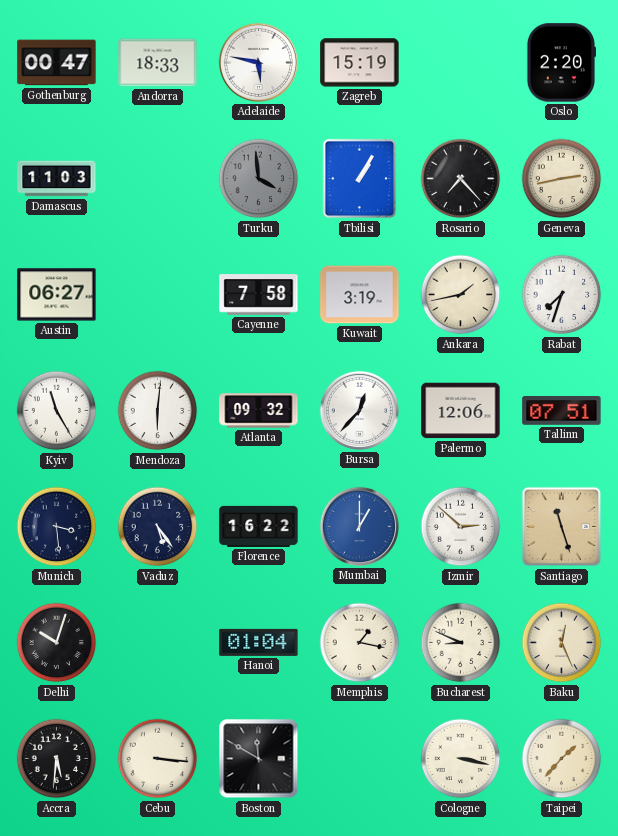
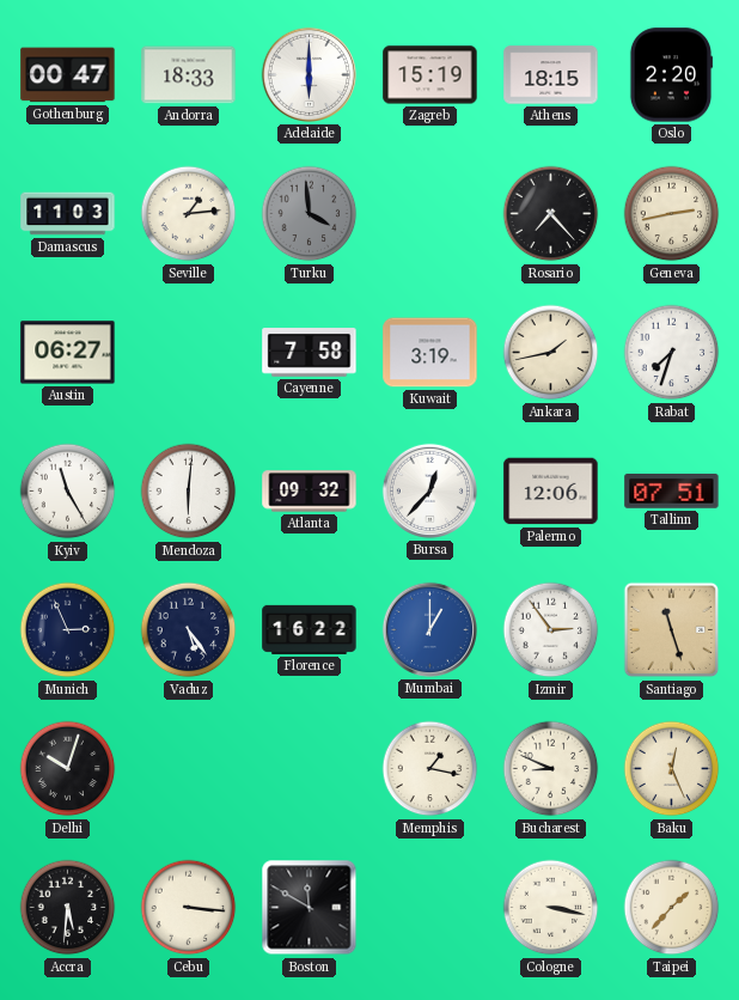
Adelaide: 5:47 -> 6:00
Athens: none -> 18:15
Seville: none -> 1:14
Tbilisi: 1:05 -> none
Munich: 3:29 -> 2:56
Izmir: 2:52 -> 2:54
Hanoi: 01:04 -> none
